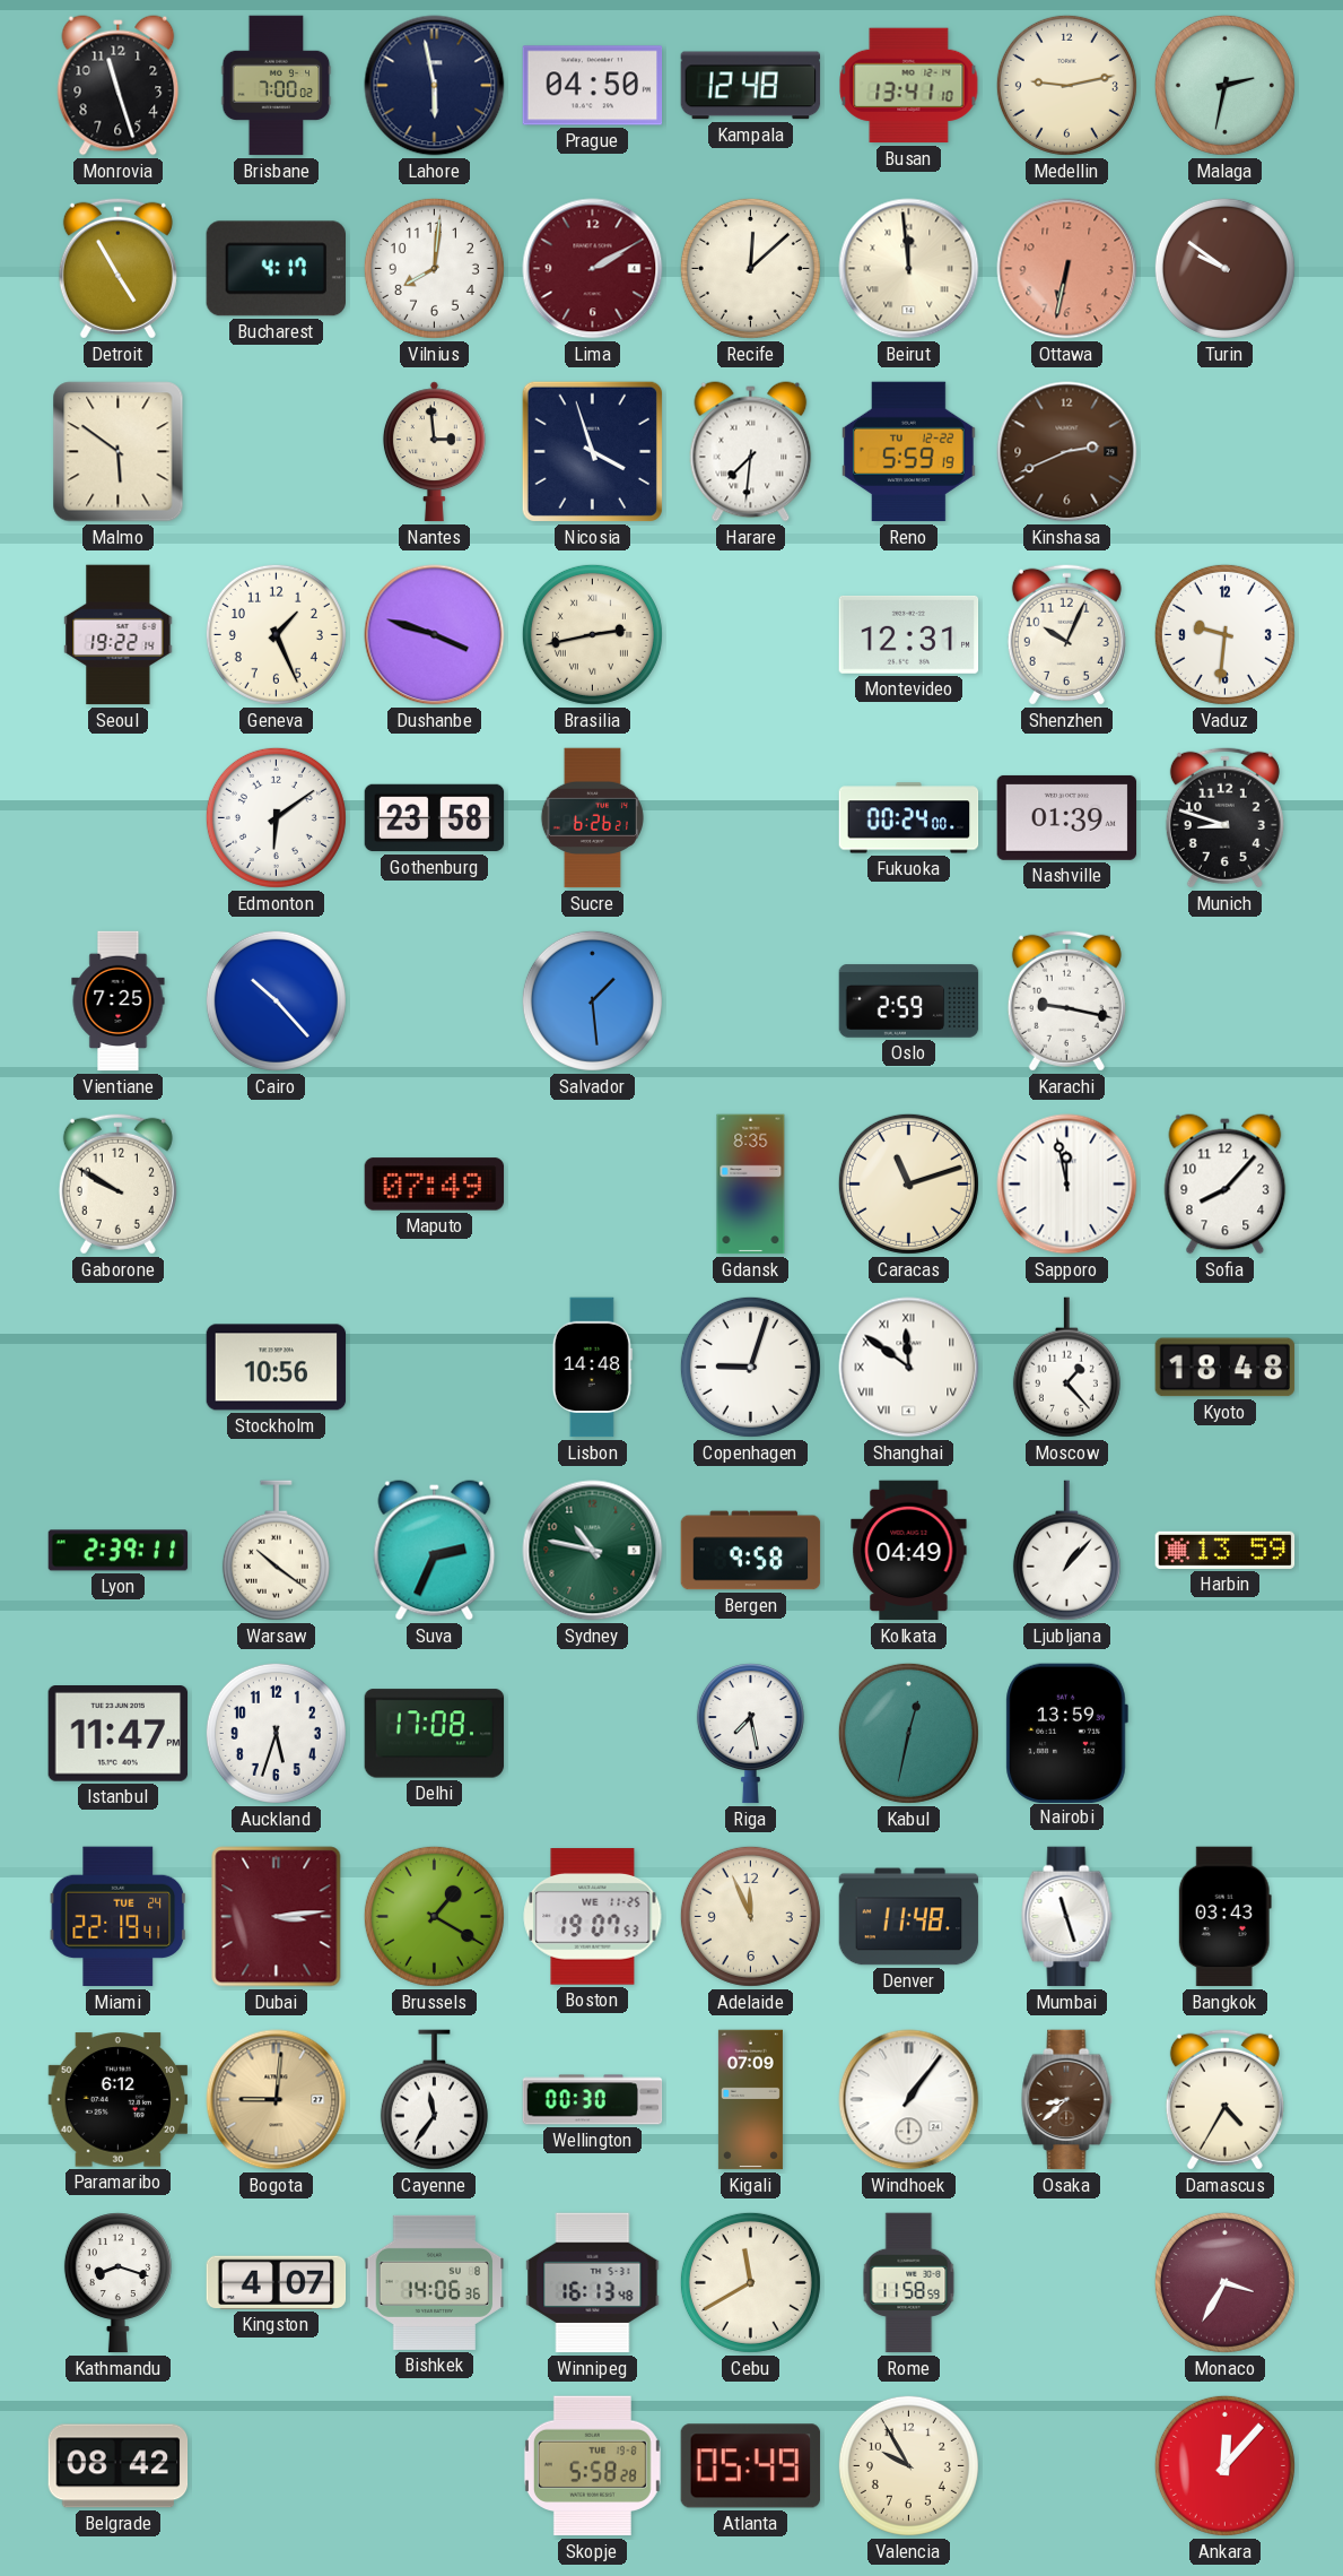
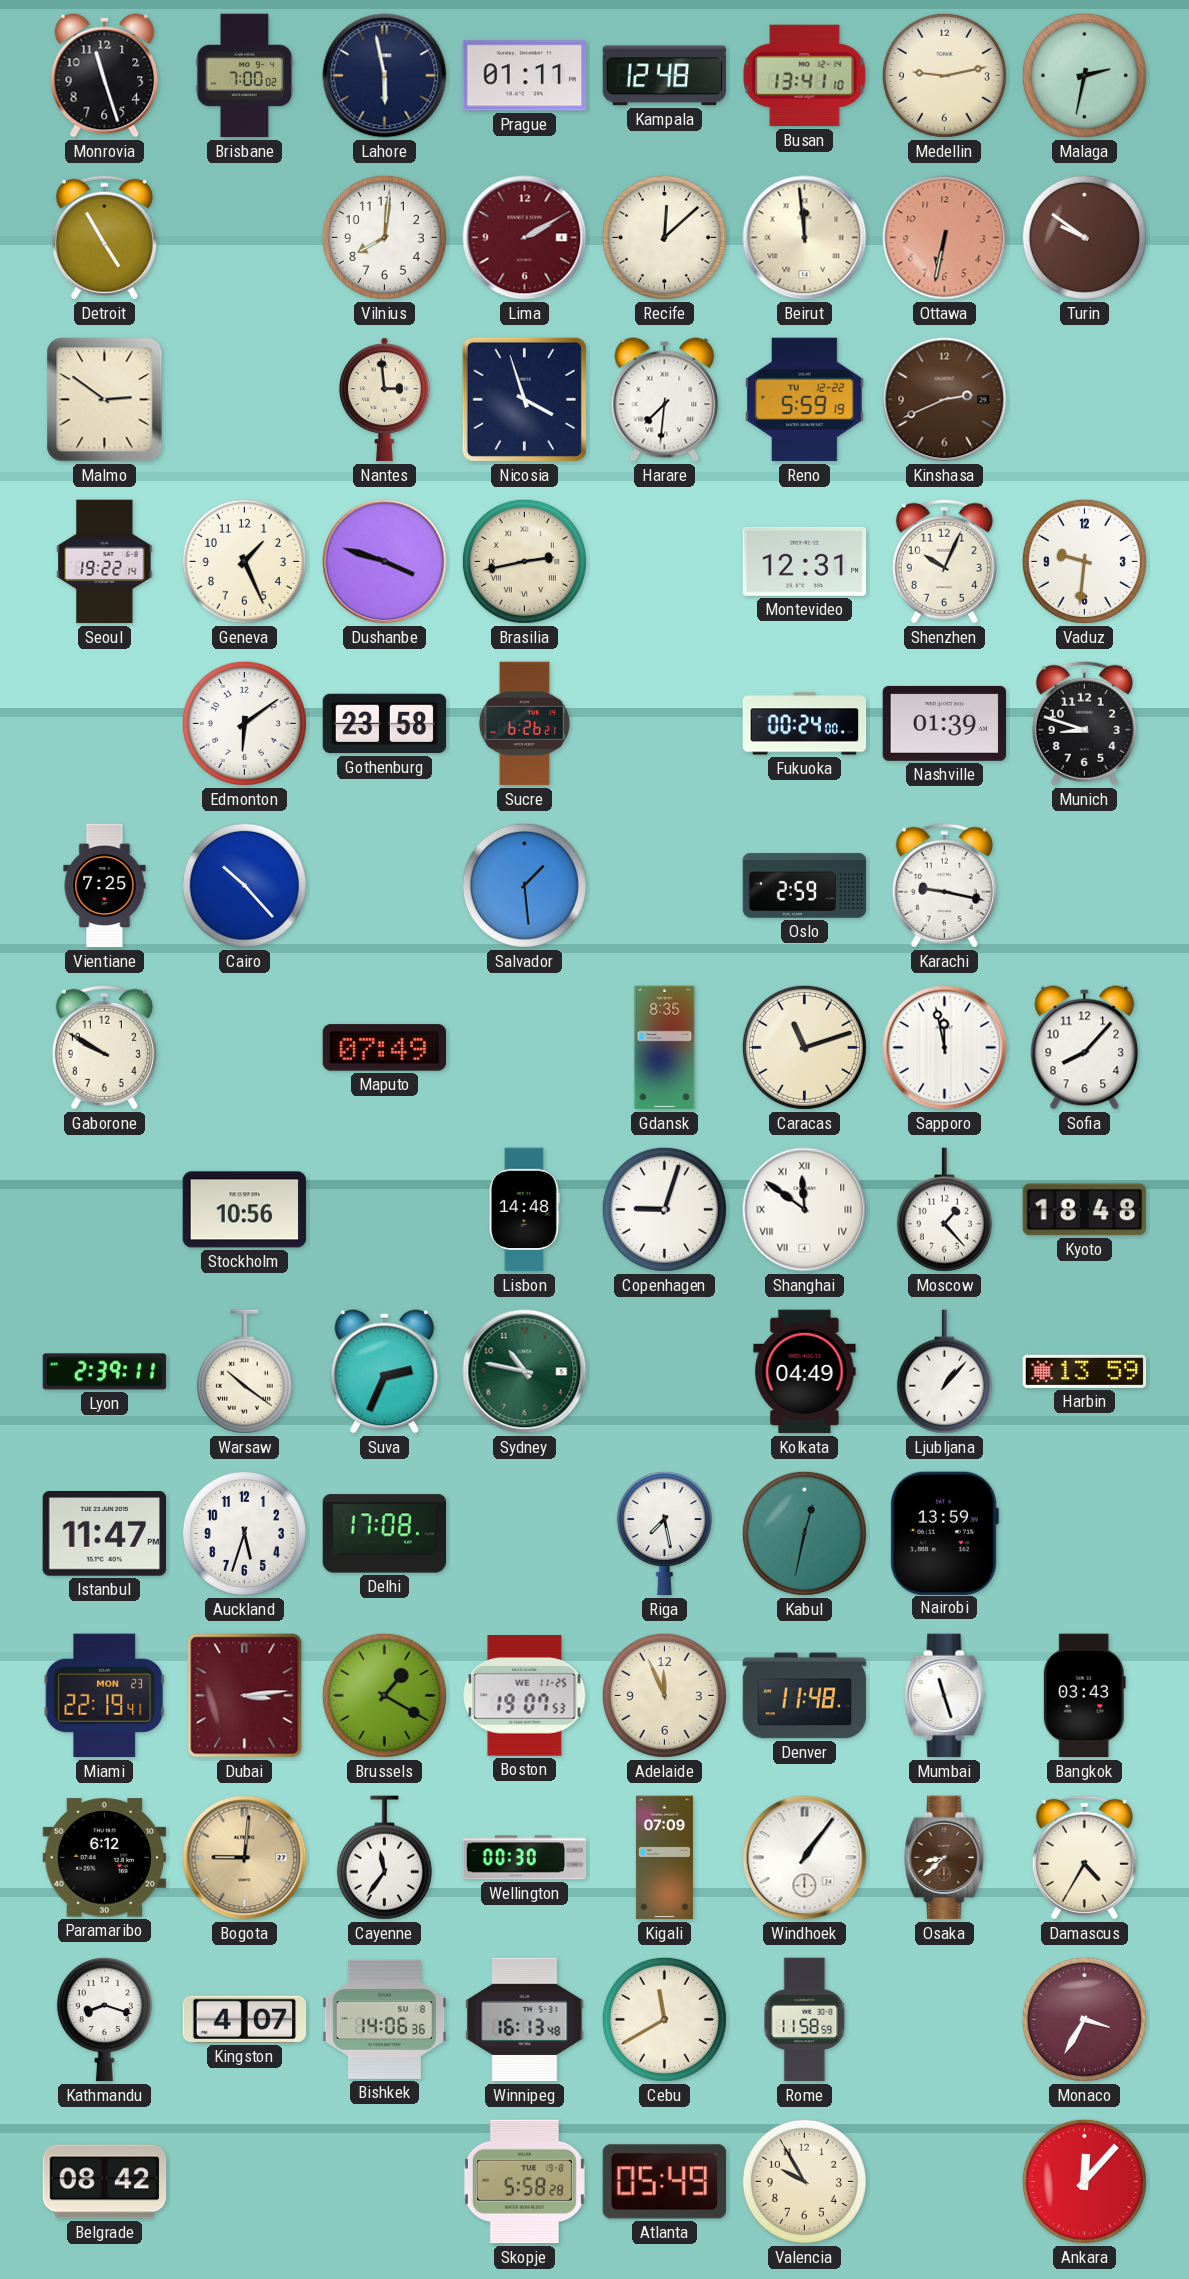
Prague: 04:50 -> 01:11
Bucharest: 4:17 -> none
Malmo: 5:51 -> 2:51
Bergen: 9:58 -> none
Miami date: TUE 24 -> MON 23
